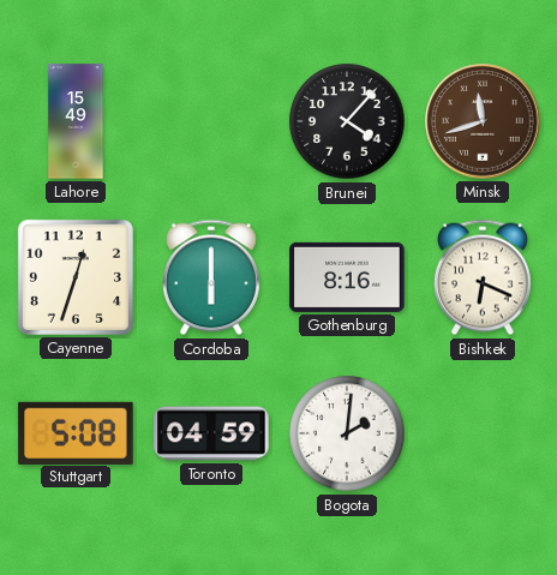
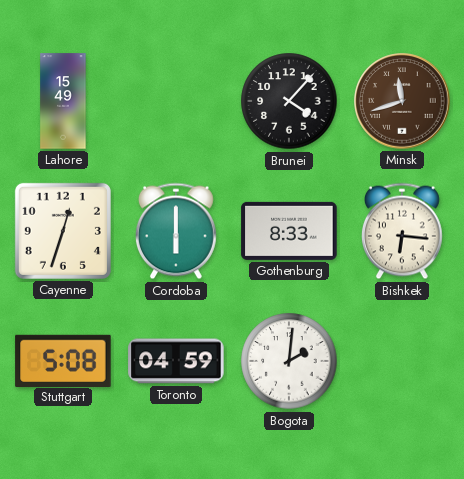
Gothenburg: 8:16 -> 8:33
Bishkek: 6:19 -> 6:16
